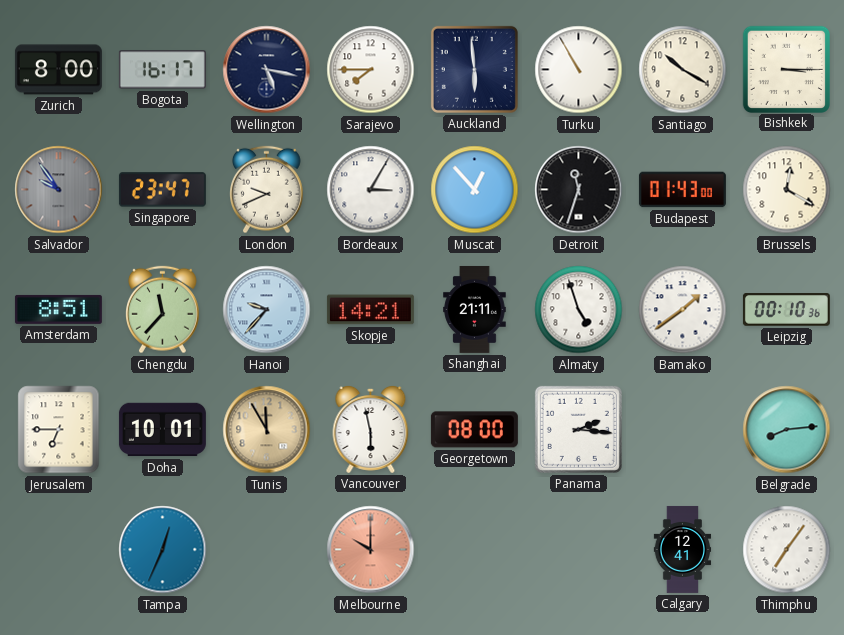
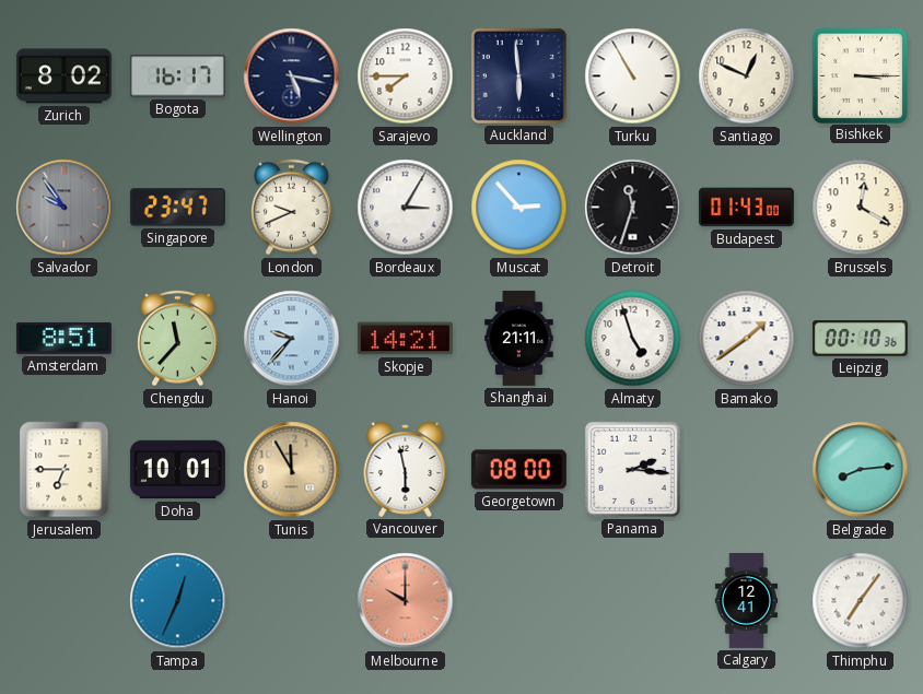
Zurich: 8:00 -> 8:02
Santiago: 10:20 -> 12:49
Muscat: 12:53 -> 2:53
